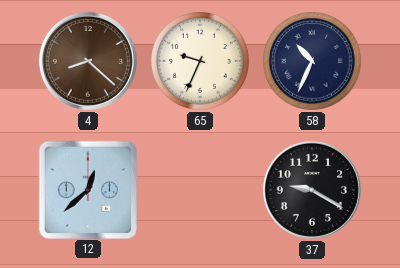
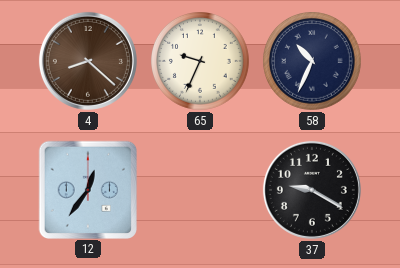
12: 12:38 -> 12:36
